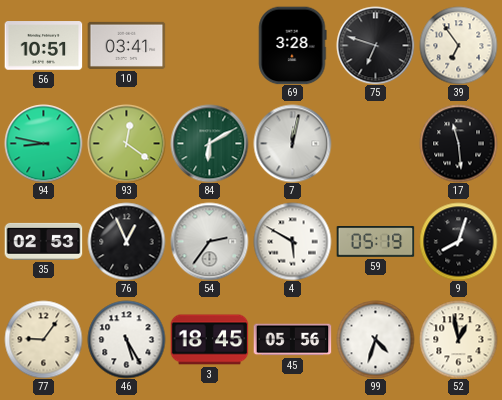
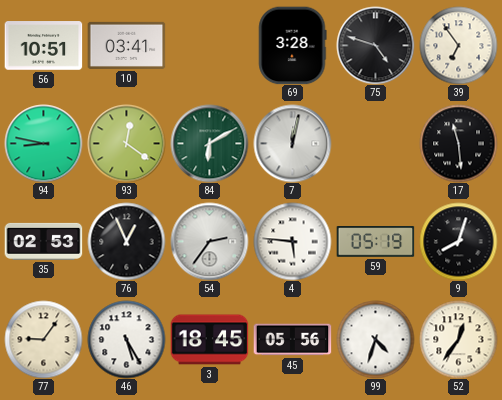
75: 6:48 -> 4:48
4: 5:50 -> 5:46
52: 12:58 -> 12:36
